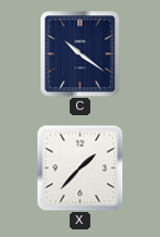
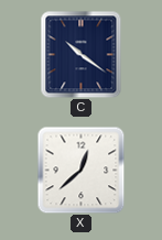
X: 1:37 -> 12:38
